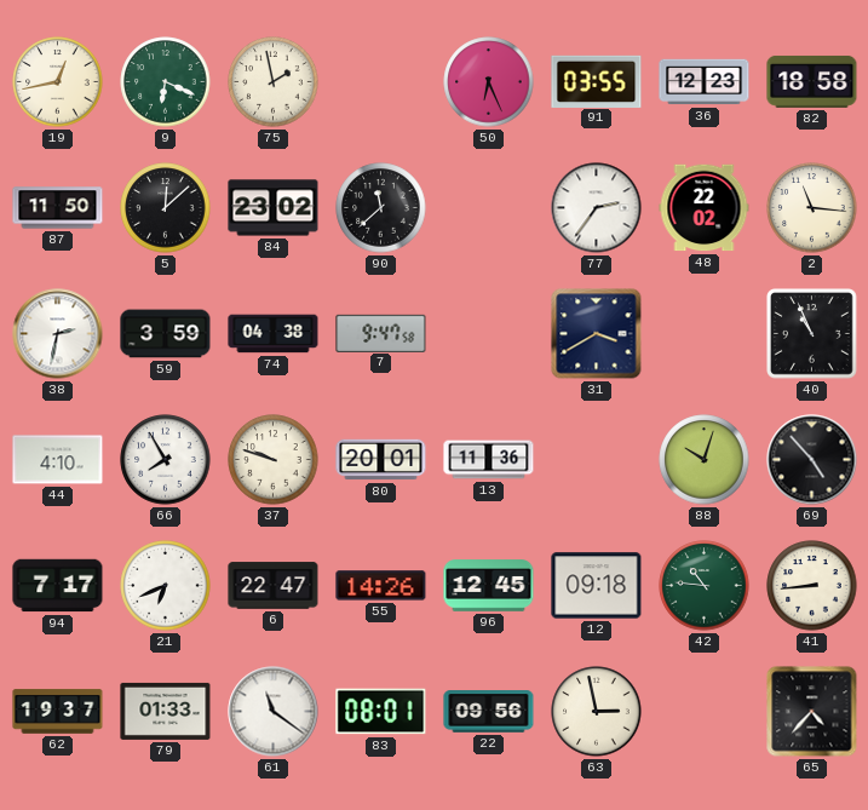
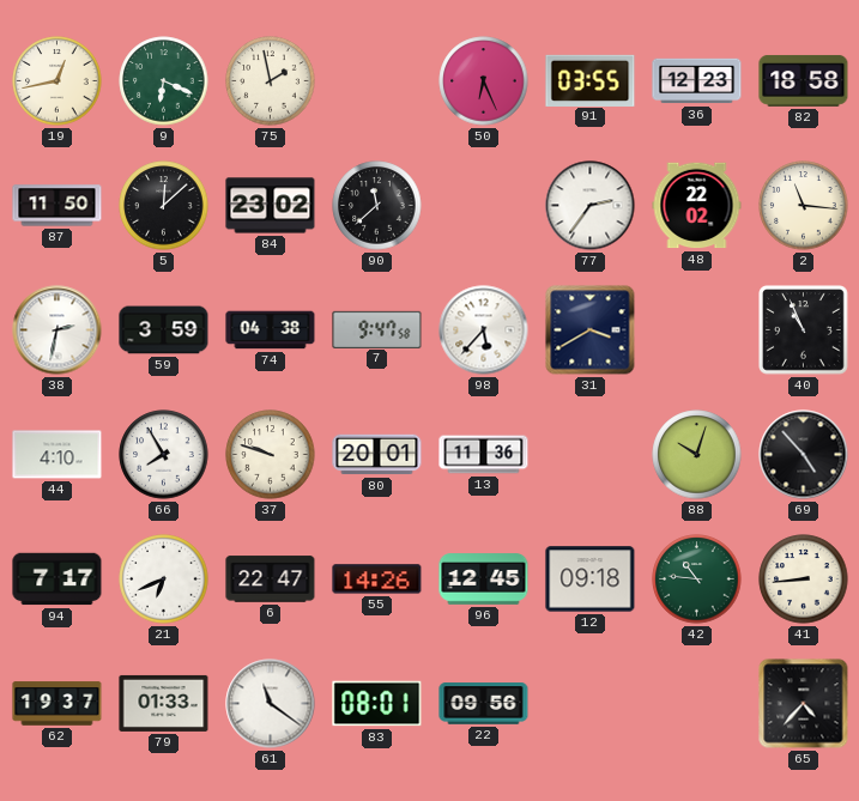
98: none -> 5:37
63: 2:58 -> none
